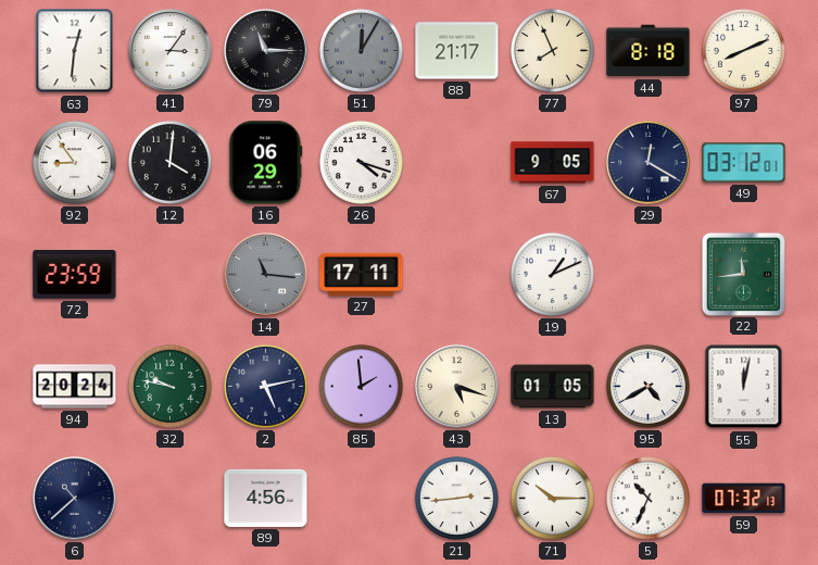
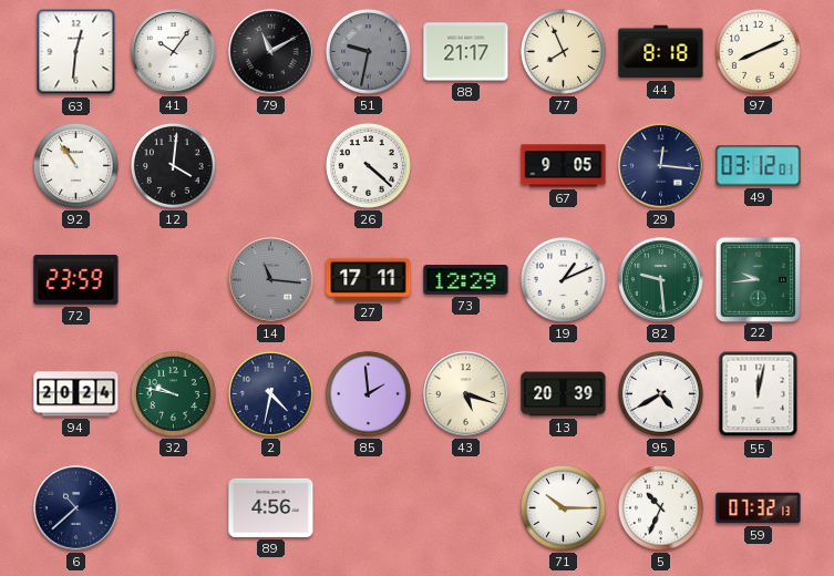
41: 3:06 -> 10:06
79: 11:15 -> 11:10
51: 12:05 -> 9:32
92: 8:54 -> 10:54
16: 06:29 -> none
26: 4:18 -> 4:22
29: 12:20 -> 12:16
73: none -> 12:29
82: none -> 9:29
22: 11:44 -> 9:44
2: 5:13 -> 4:32
13: 01:05 -> 20:39
21: 2:44 -> none
